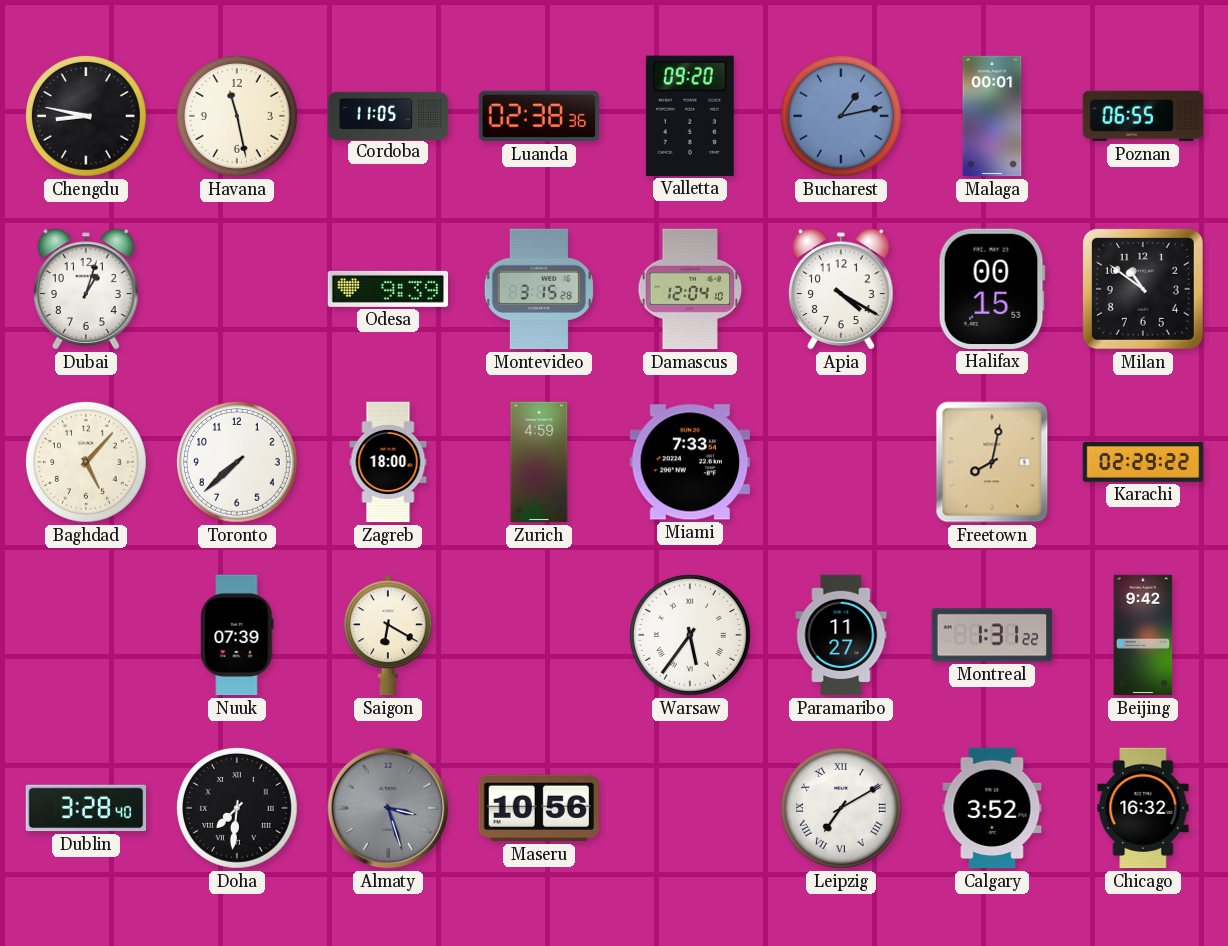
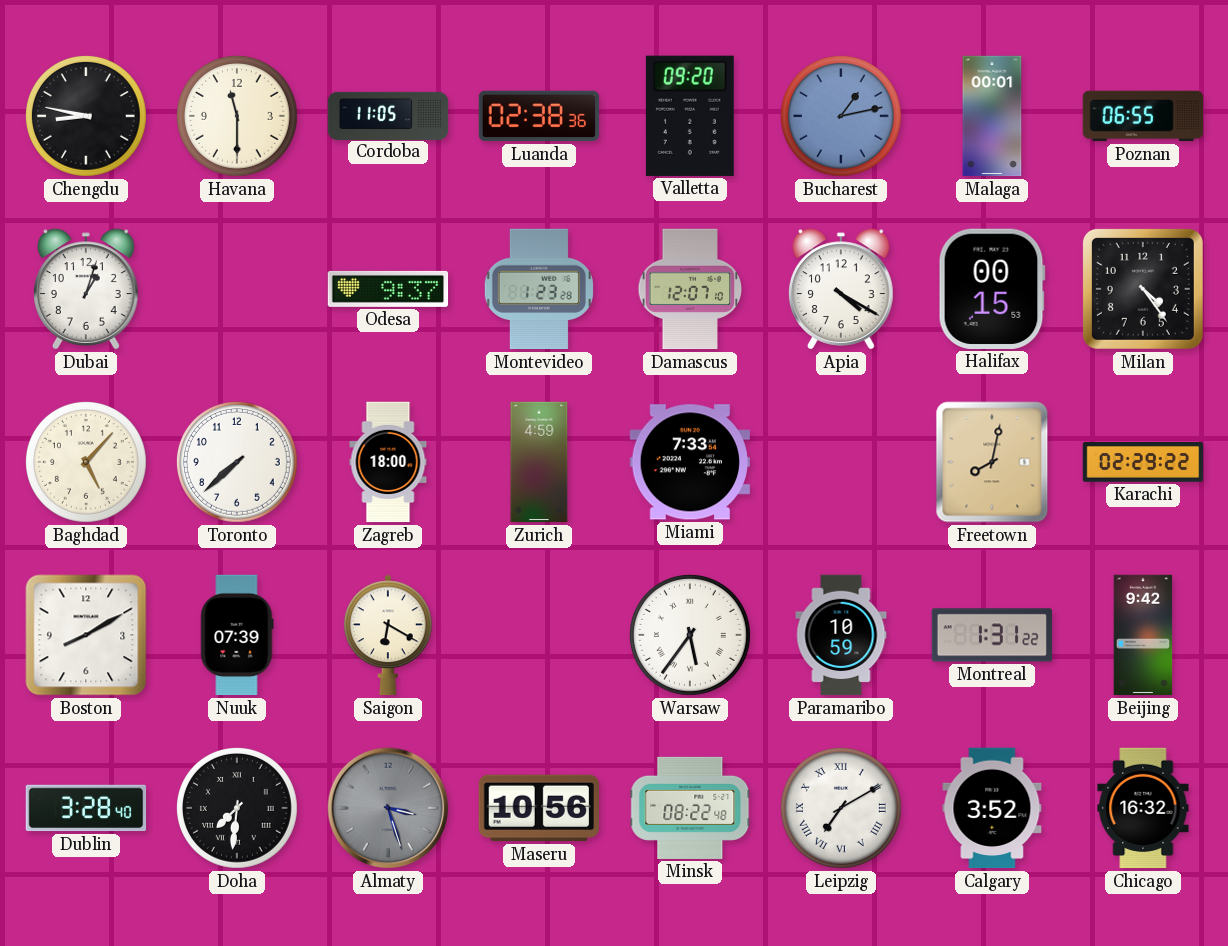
Havana: 11:28 -> 11:30
Odesa: 9:39 -> 9:37
Montevideo: 3:15 -> 1:23
Damascus: 12:04 -> 12:07
Milan: 10:51 -> 4:24
Boston: none -> 8:10
Paramaribo: 11:27 -> 10:59
Minsk: none -> 08:22
